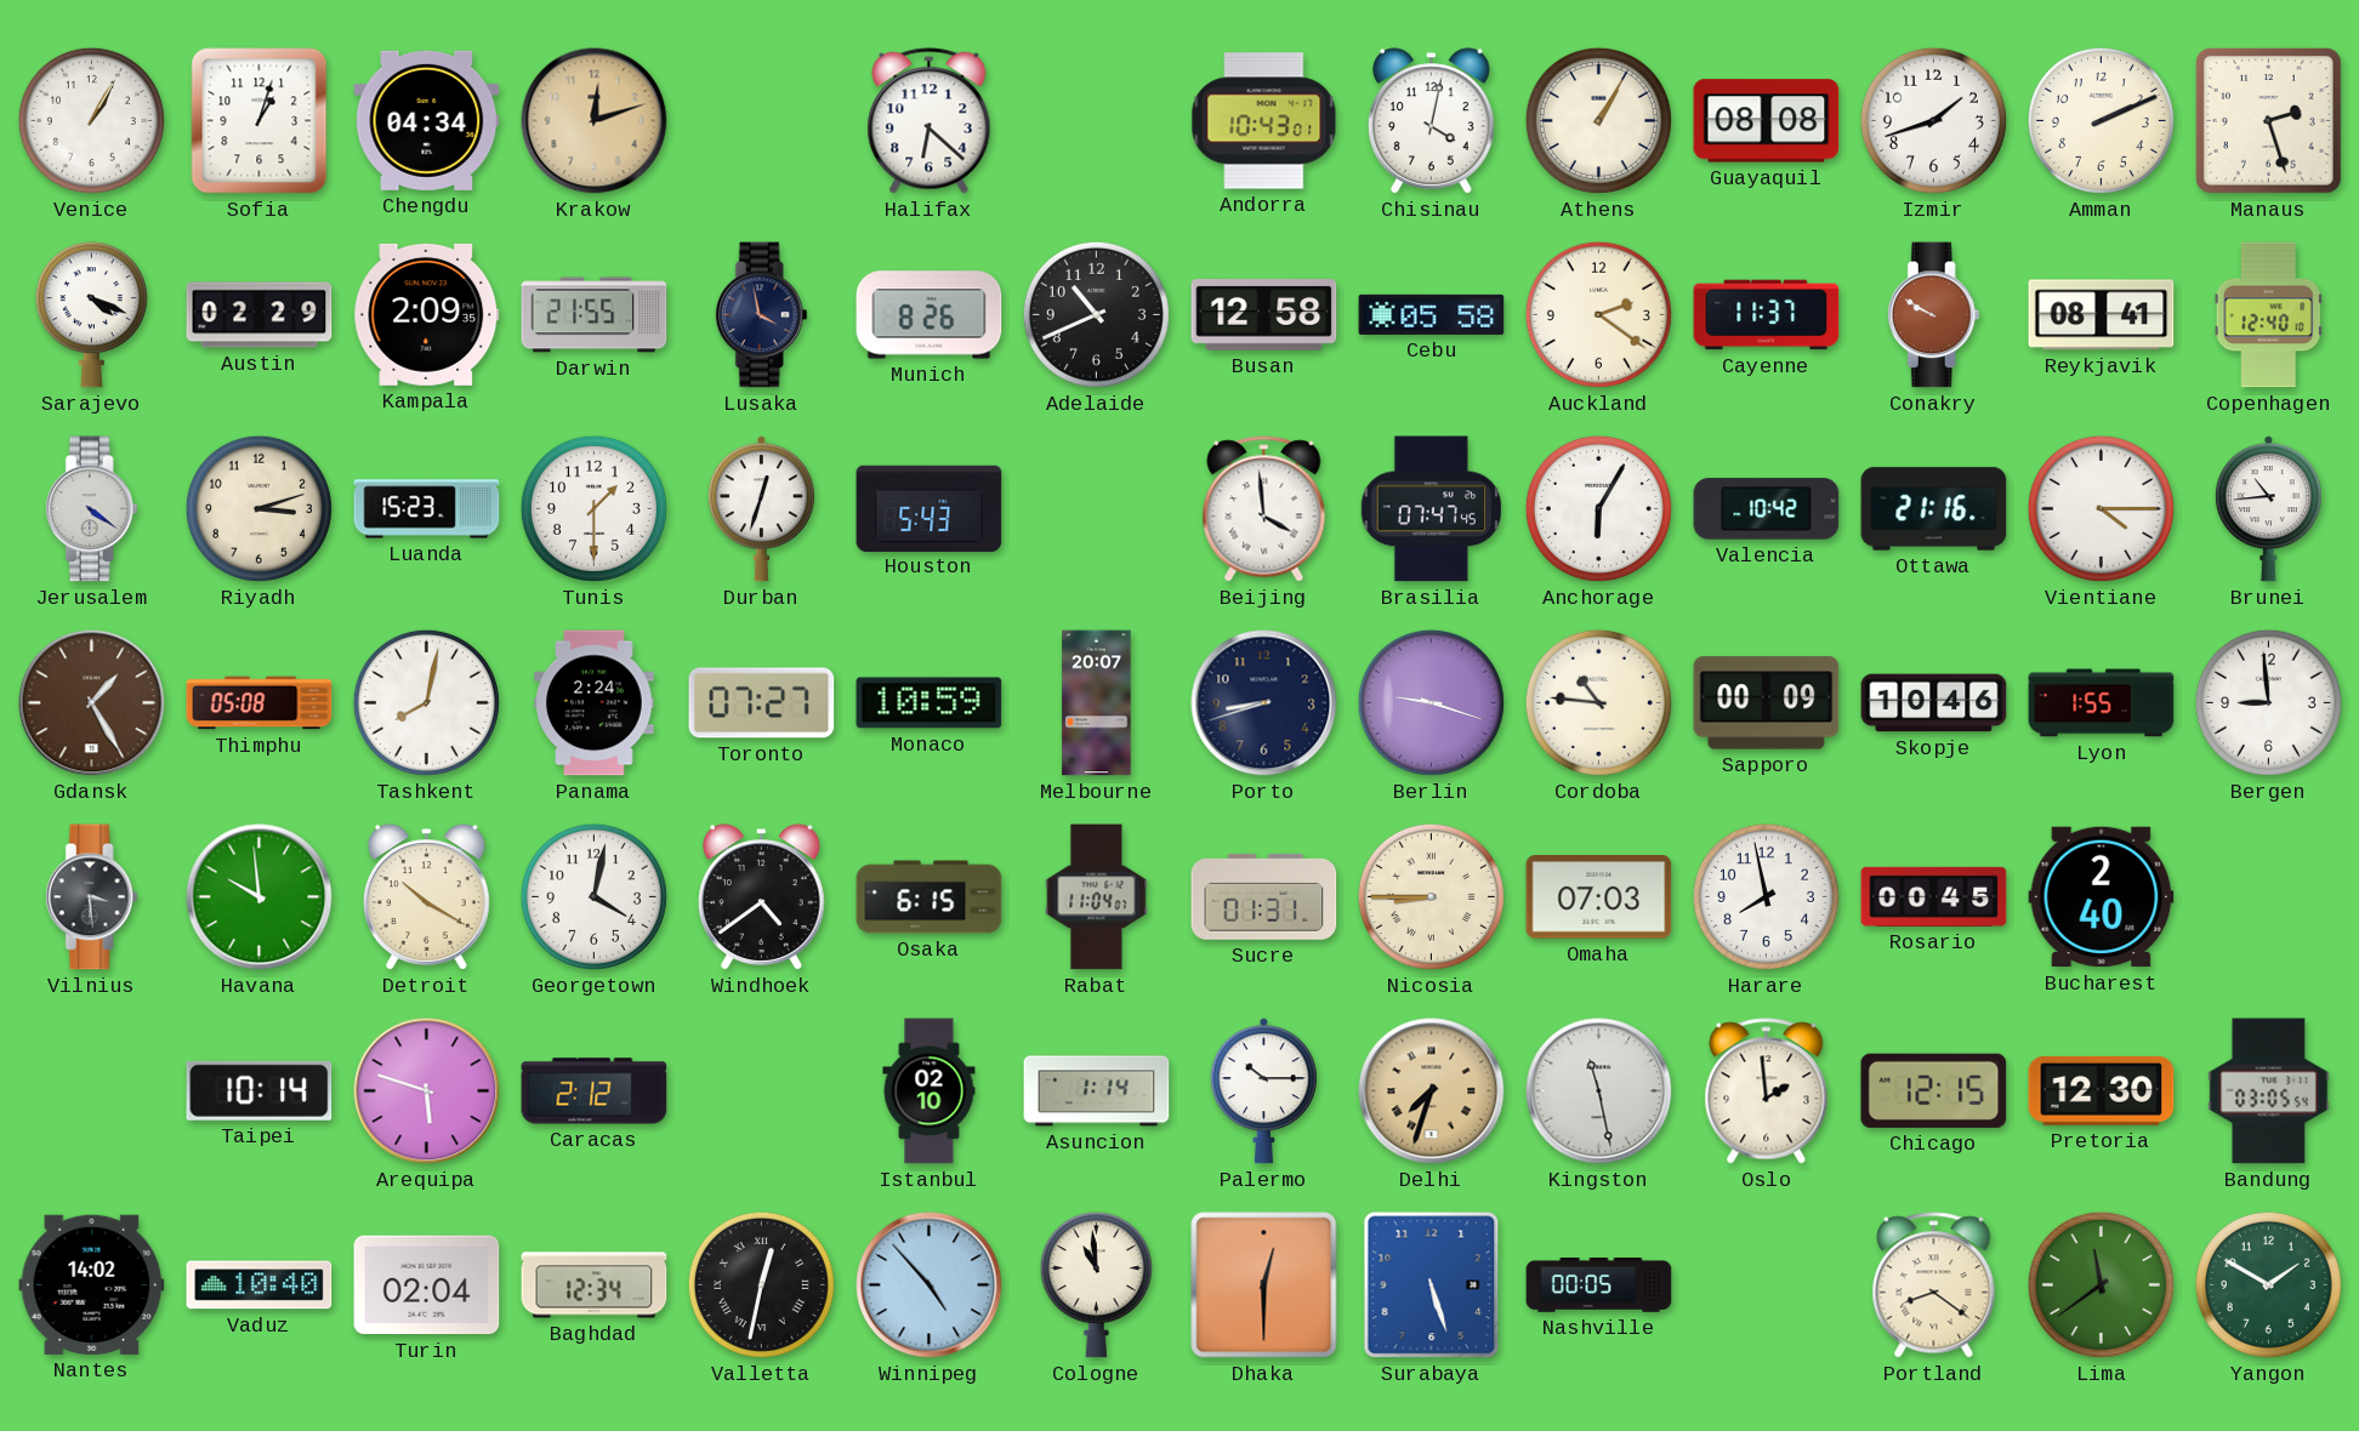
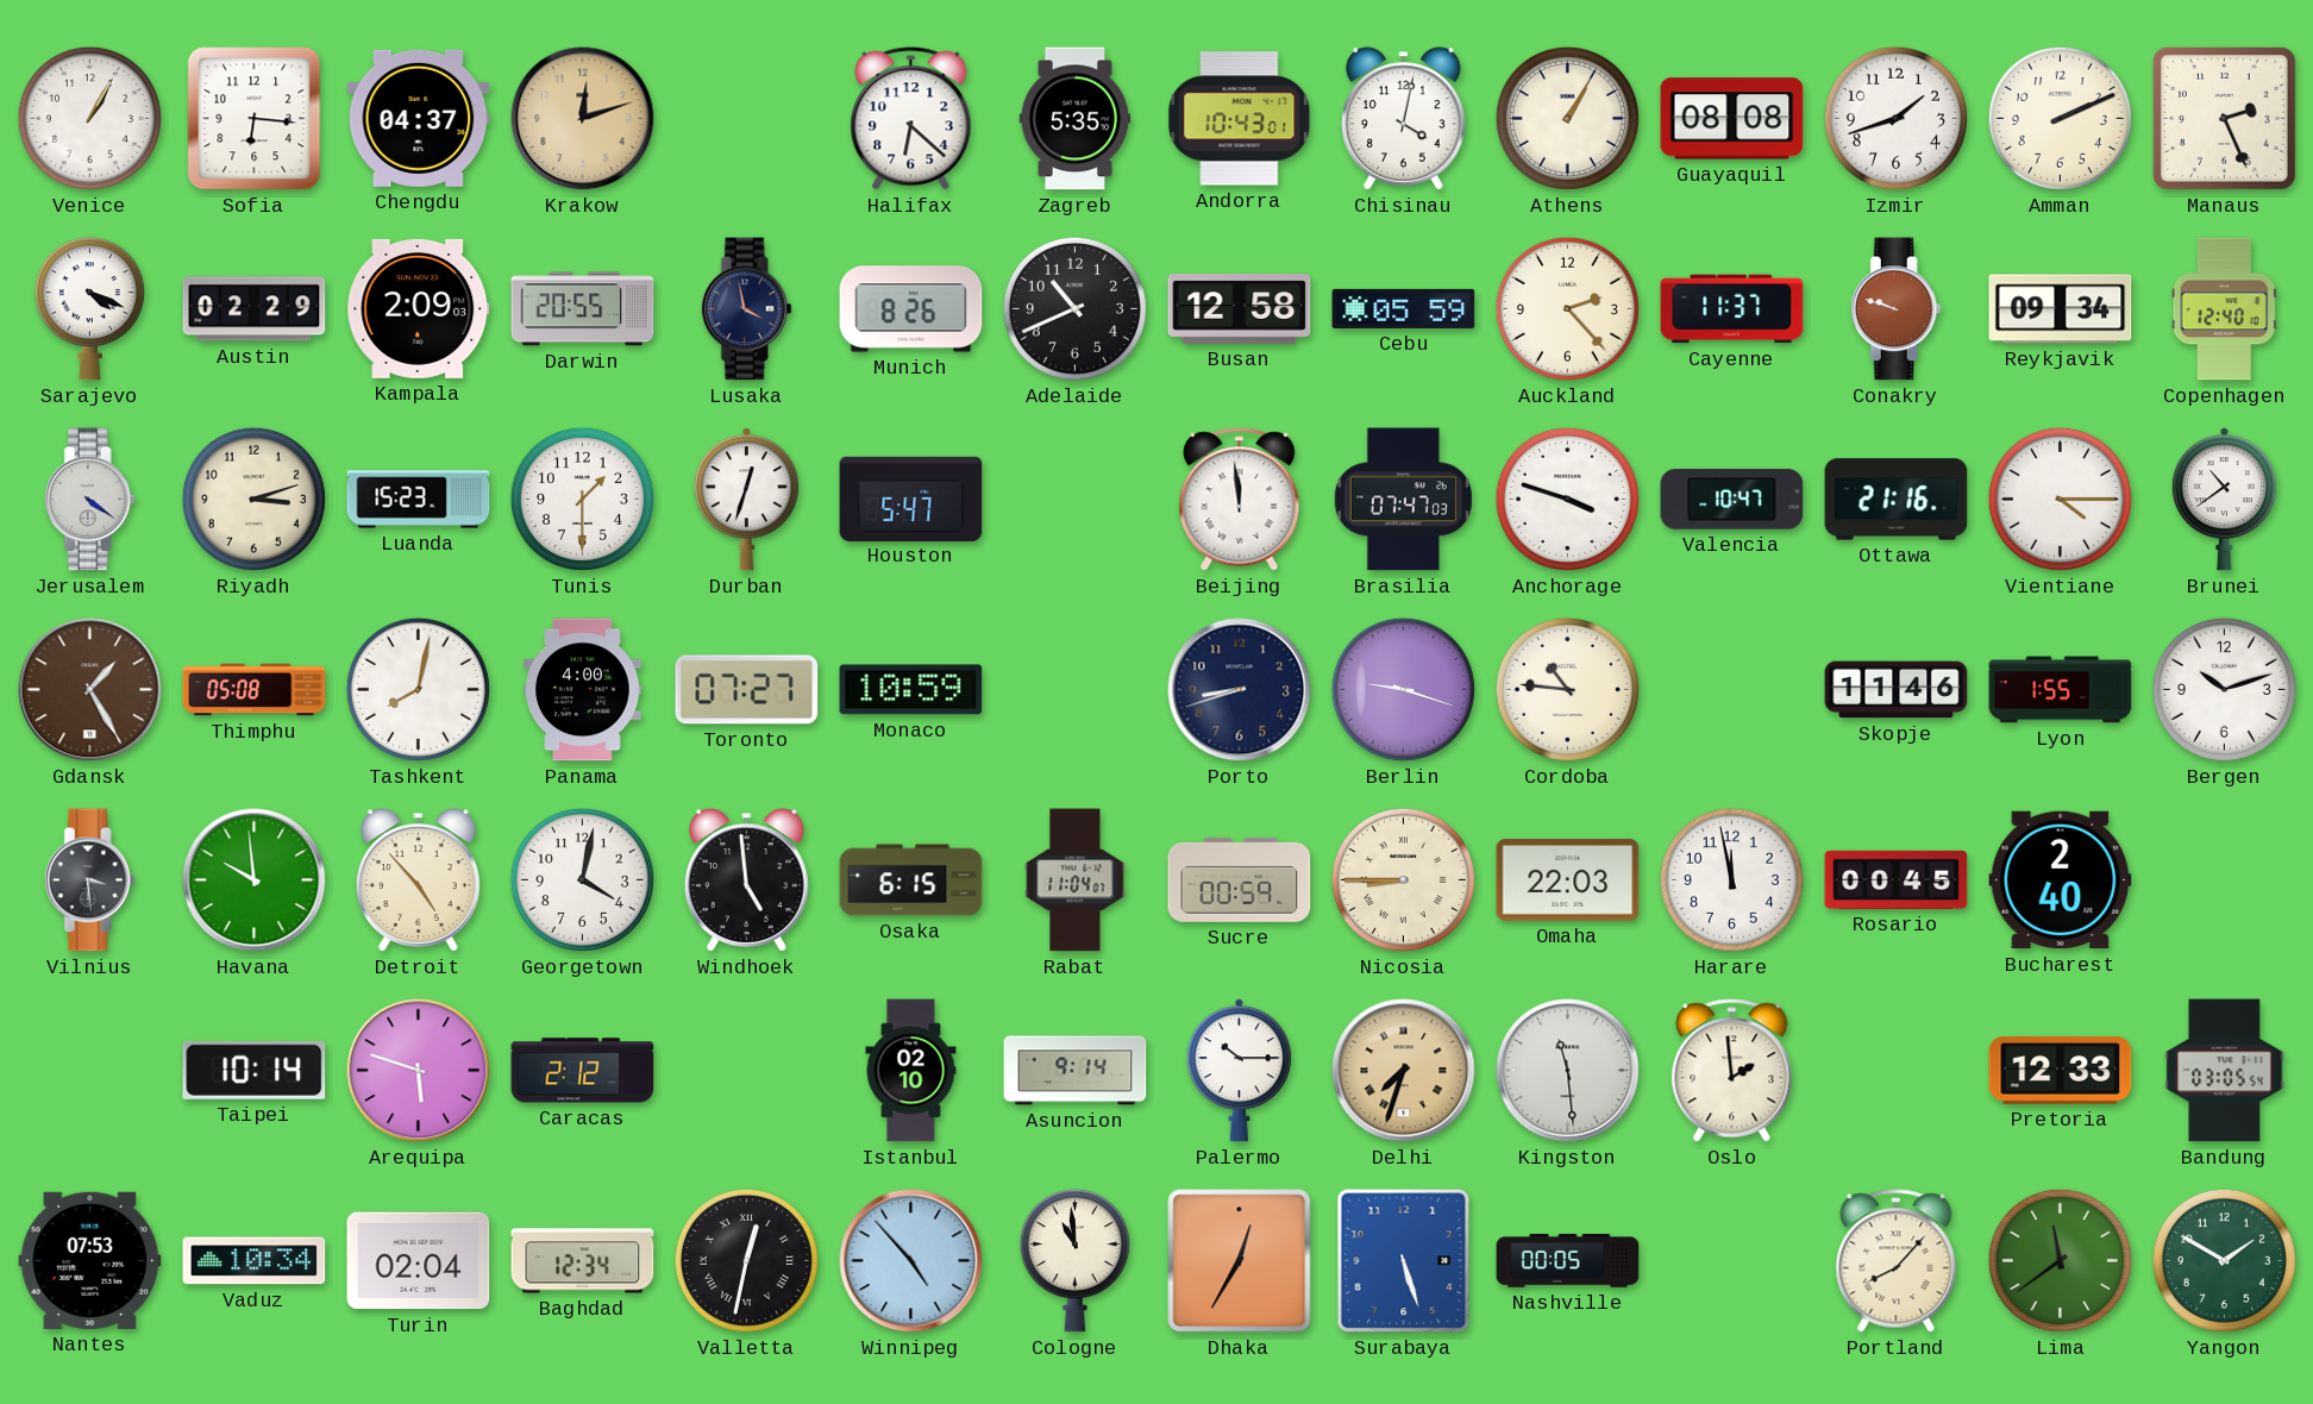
Sofia: 1:03 -> 6:16
Chengdu: 04:34 -> 04:37
Zagreb: none -> 5:35
Manaus: 2:27 -> 2:26
Kampala: 2:09:35 -> 2:09:03
Darwin: 21:55 -> 20:55
Cebu: 05:58 -> 05:59
Auckland: 2:21 -> 2:23
Conakry: 9:50 -> 9:48
Reykjavik: 08:41 -> 09:34
Houston: 5:43 -> 5:47
Beijing: 3:59 -> 11:59
Brasilia: 07:47:45 -> 07:47:03
Anchorage: 6:05 -> 3:48
Valencia: 10:42 -> 10:47
Brunei: 10:44 -> 10:39
Panama: 2:24 -> 4:00
Melbourne: 20:07 -> none
Sapporo: 00:09 -> none
Skopje: 10:46 -> 11:46
Bergen: 8:59 -> 10:12
Detroit: 10:20 -> 4:53
Windhoek: 4:39 -> 4:59
Sucre: 01:31 -> 00:59
Omaha: 07:03 -> 22:03
Harare: 7:58 -> 11:58
Asuncion: 1:14 -> 9:14
Kingston: 11:28 -> 11:29
Chicago: 12:15 -> none
Pretoria: 12:30 -> 12:33
Nantes: 14:02 -> 07:53
Vaduz: 10:40 -> 10:34
Dhaka: 12:30 -> 12:35
Portland: 8:21 -> 8:07
